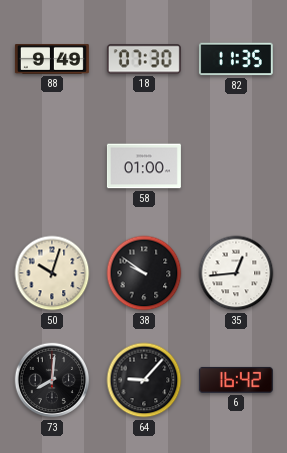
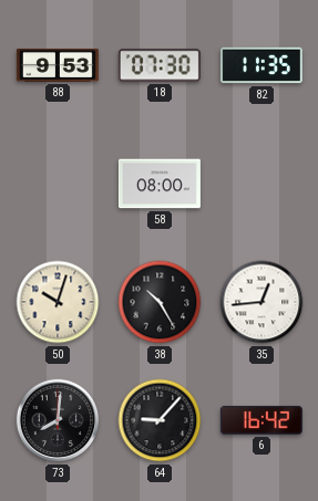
88: 9:49 -> 9:53
58: 01:00 -> 08:00
38: 9:51 -> 10:25
